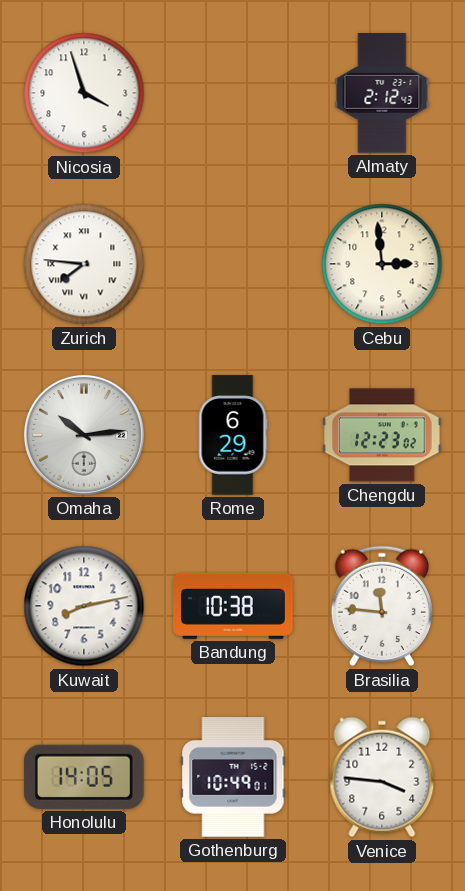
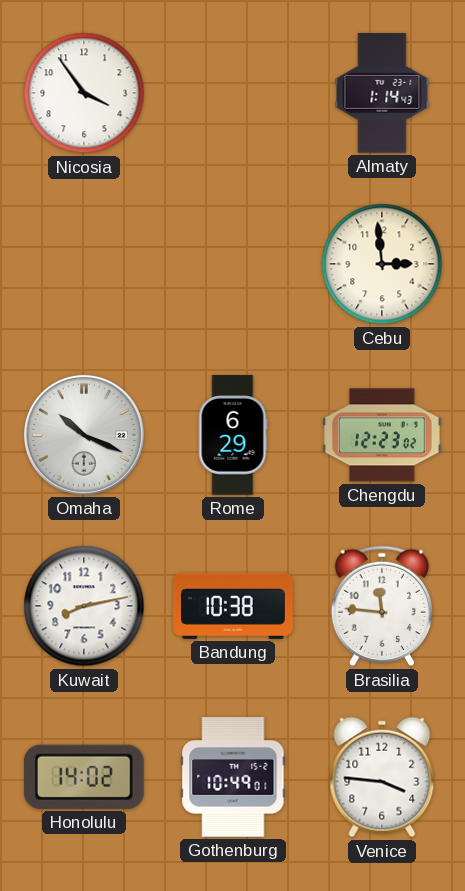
Nicosia: 3:57 -> 3:54
Almaty: 2:12 -> 1:14
Zurich: 7:46 -> none
Omaha: 10:14 -> 10:19
Honolulu: 14:05 -> 14:02
